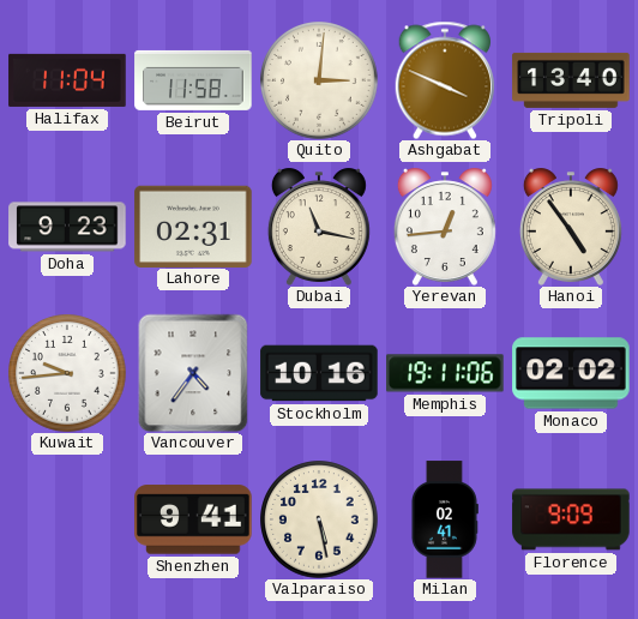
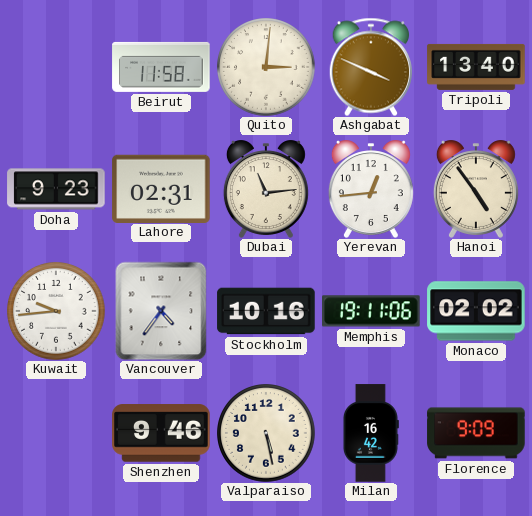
Halifax: 11:04 -> none
Dubai: 11:17 -> 11:14
Shenzhen: 9:41 -> 9:46
Milan: 02:41 -> 16:42
